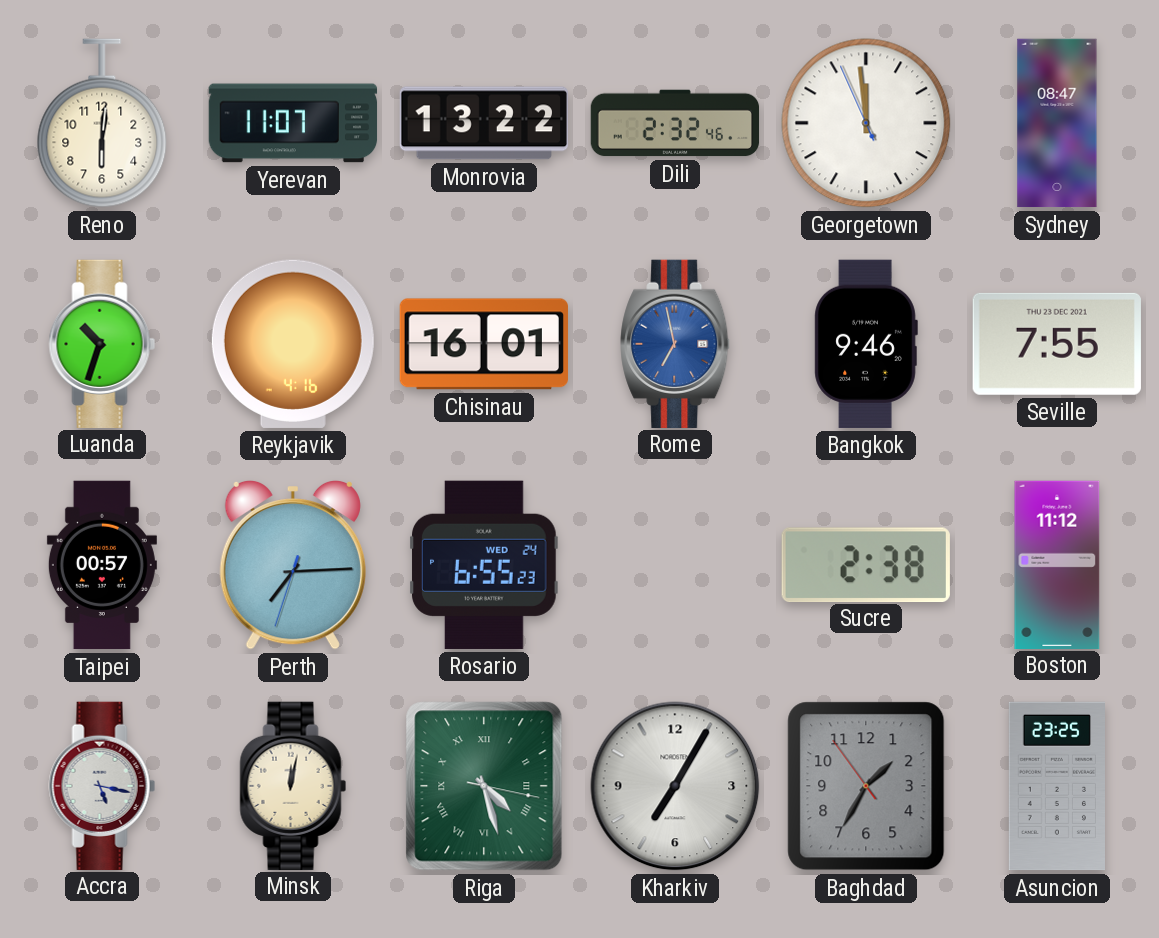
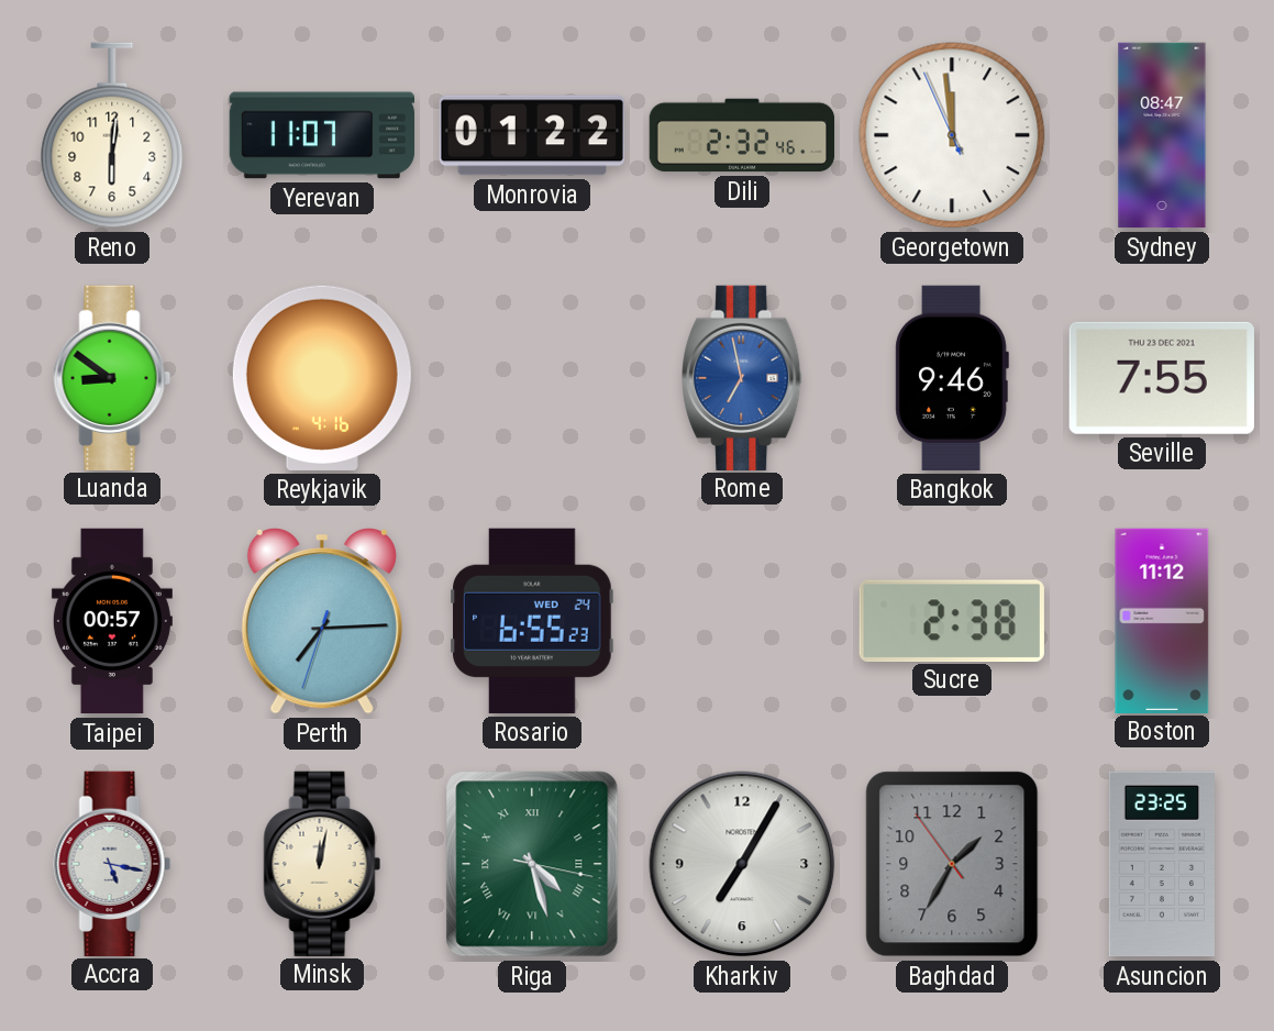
Monrovia: 13:22 -> 01:22
Luanda: 10:33 -> 8:51
Chisinau: 16:01 -> none
